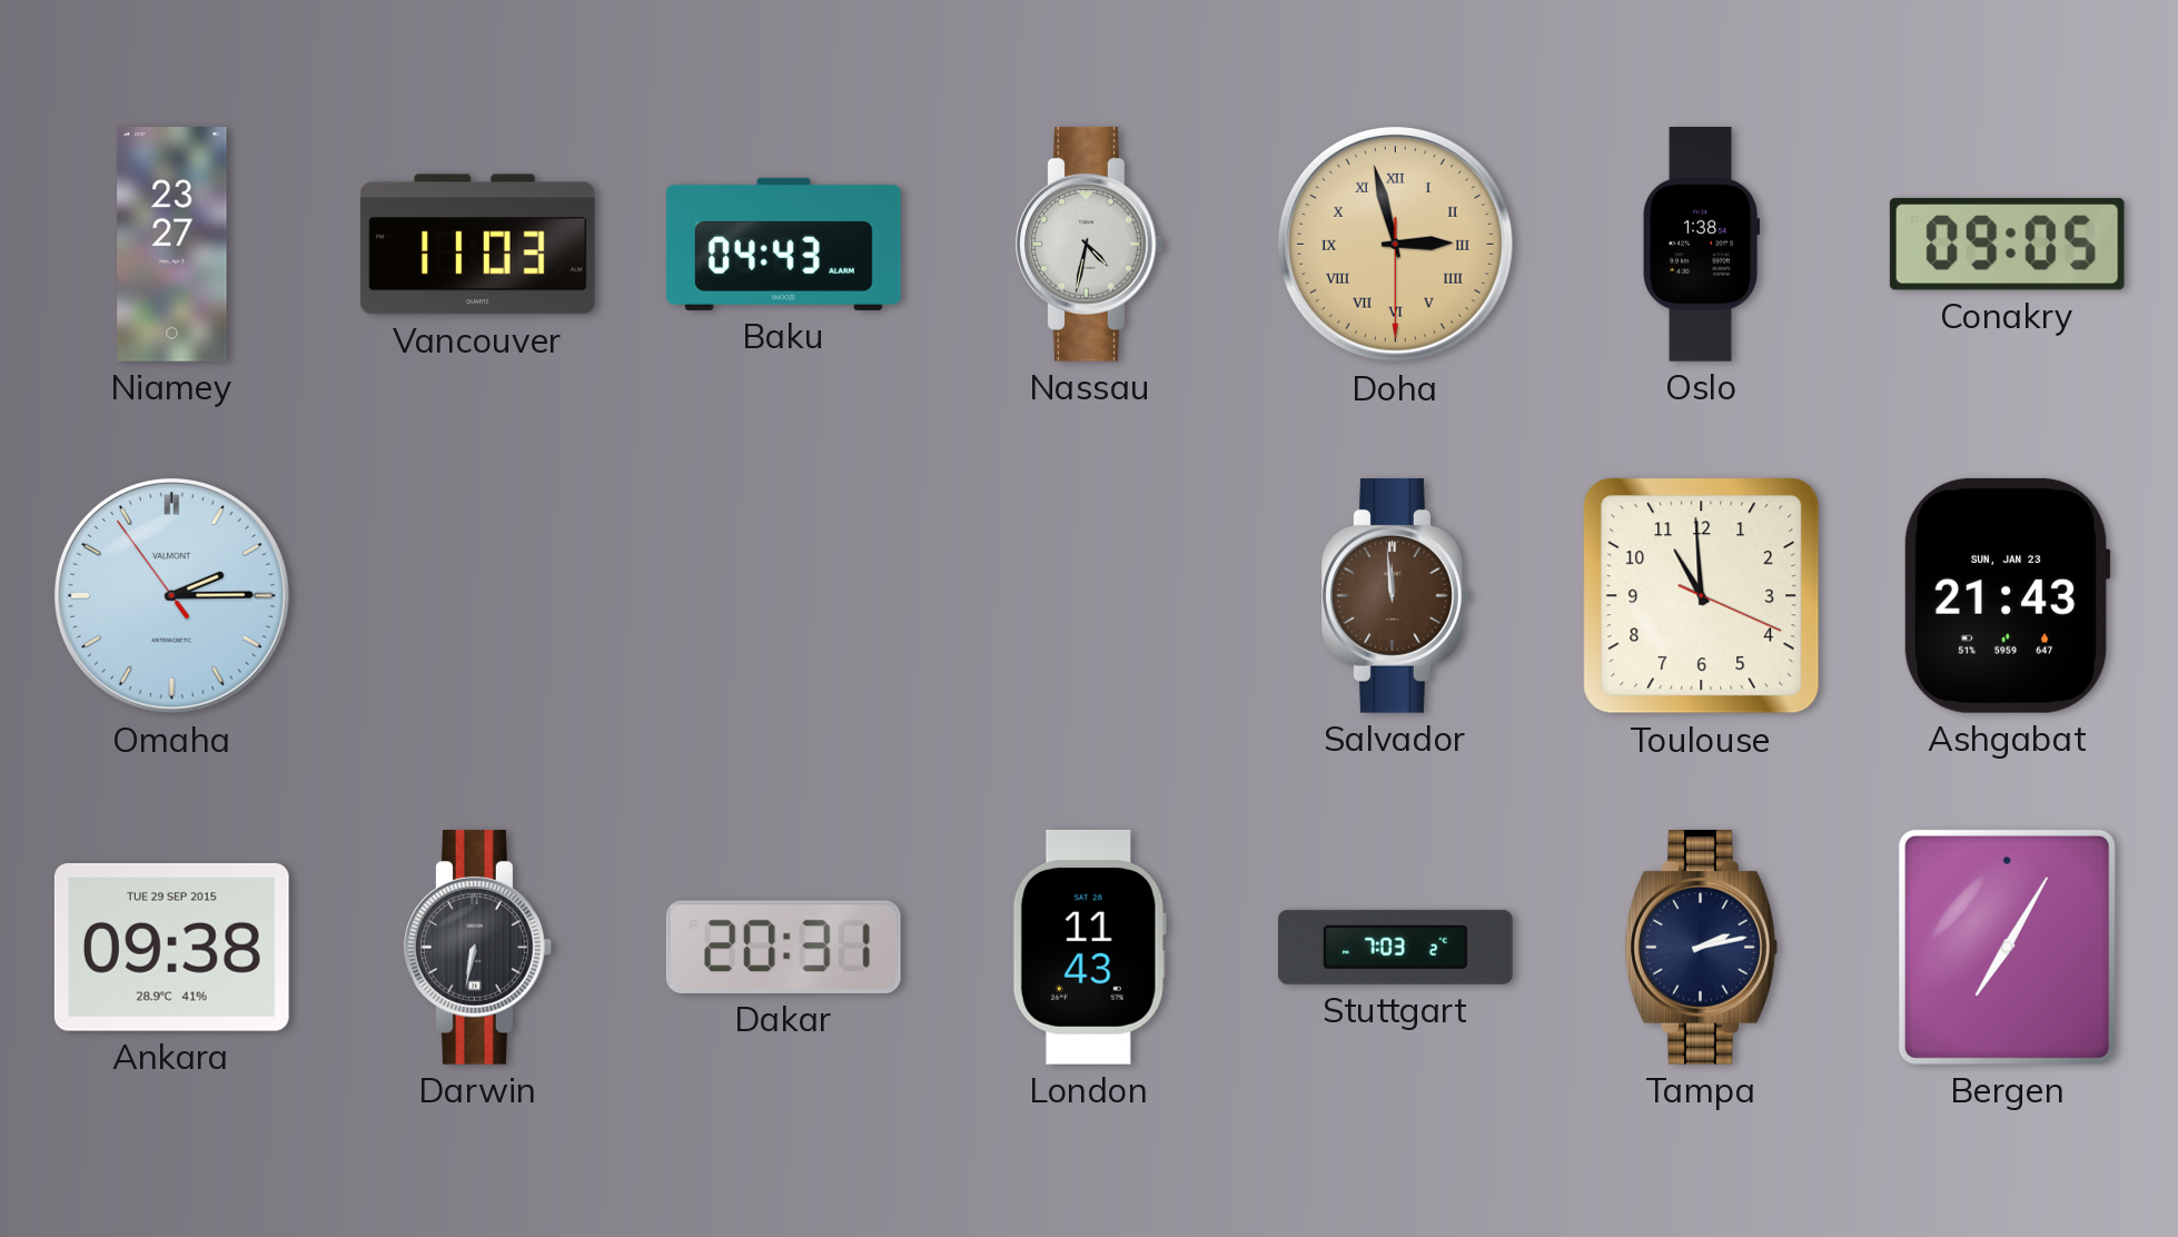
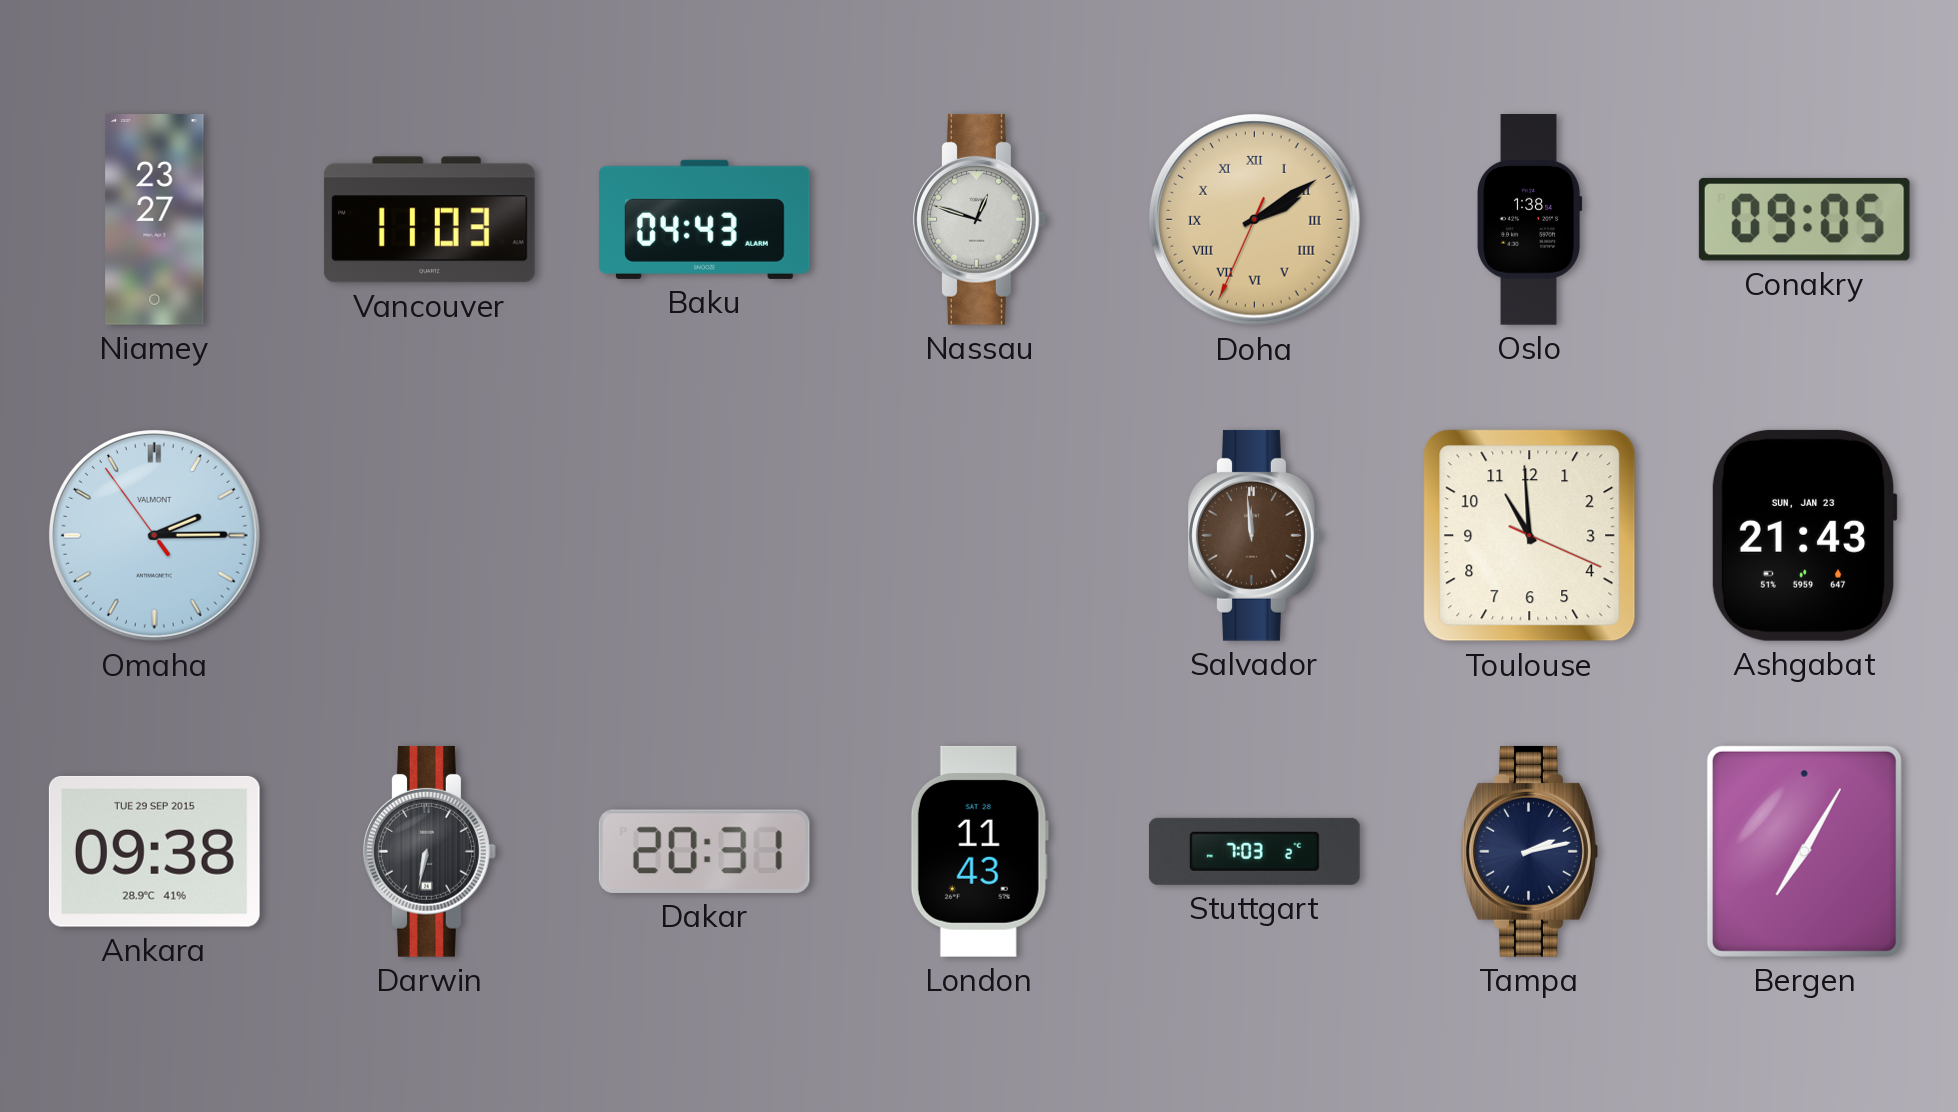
Nassau: 4:32 -> 12:48
Doha: 2:57 -> 2:09
